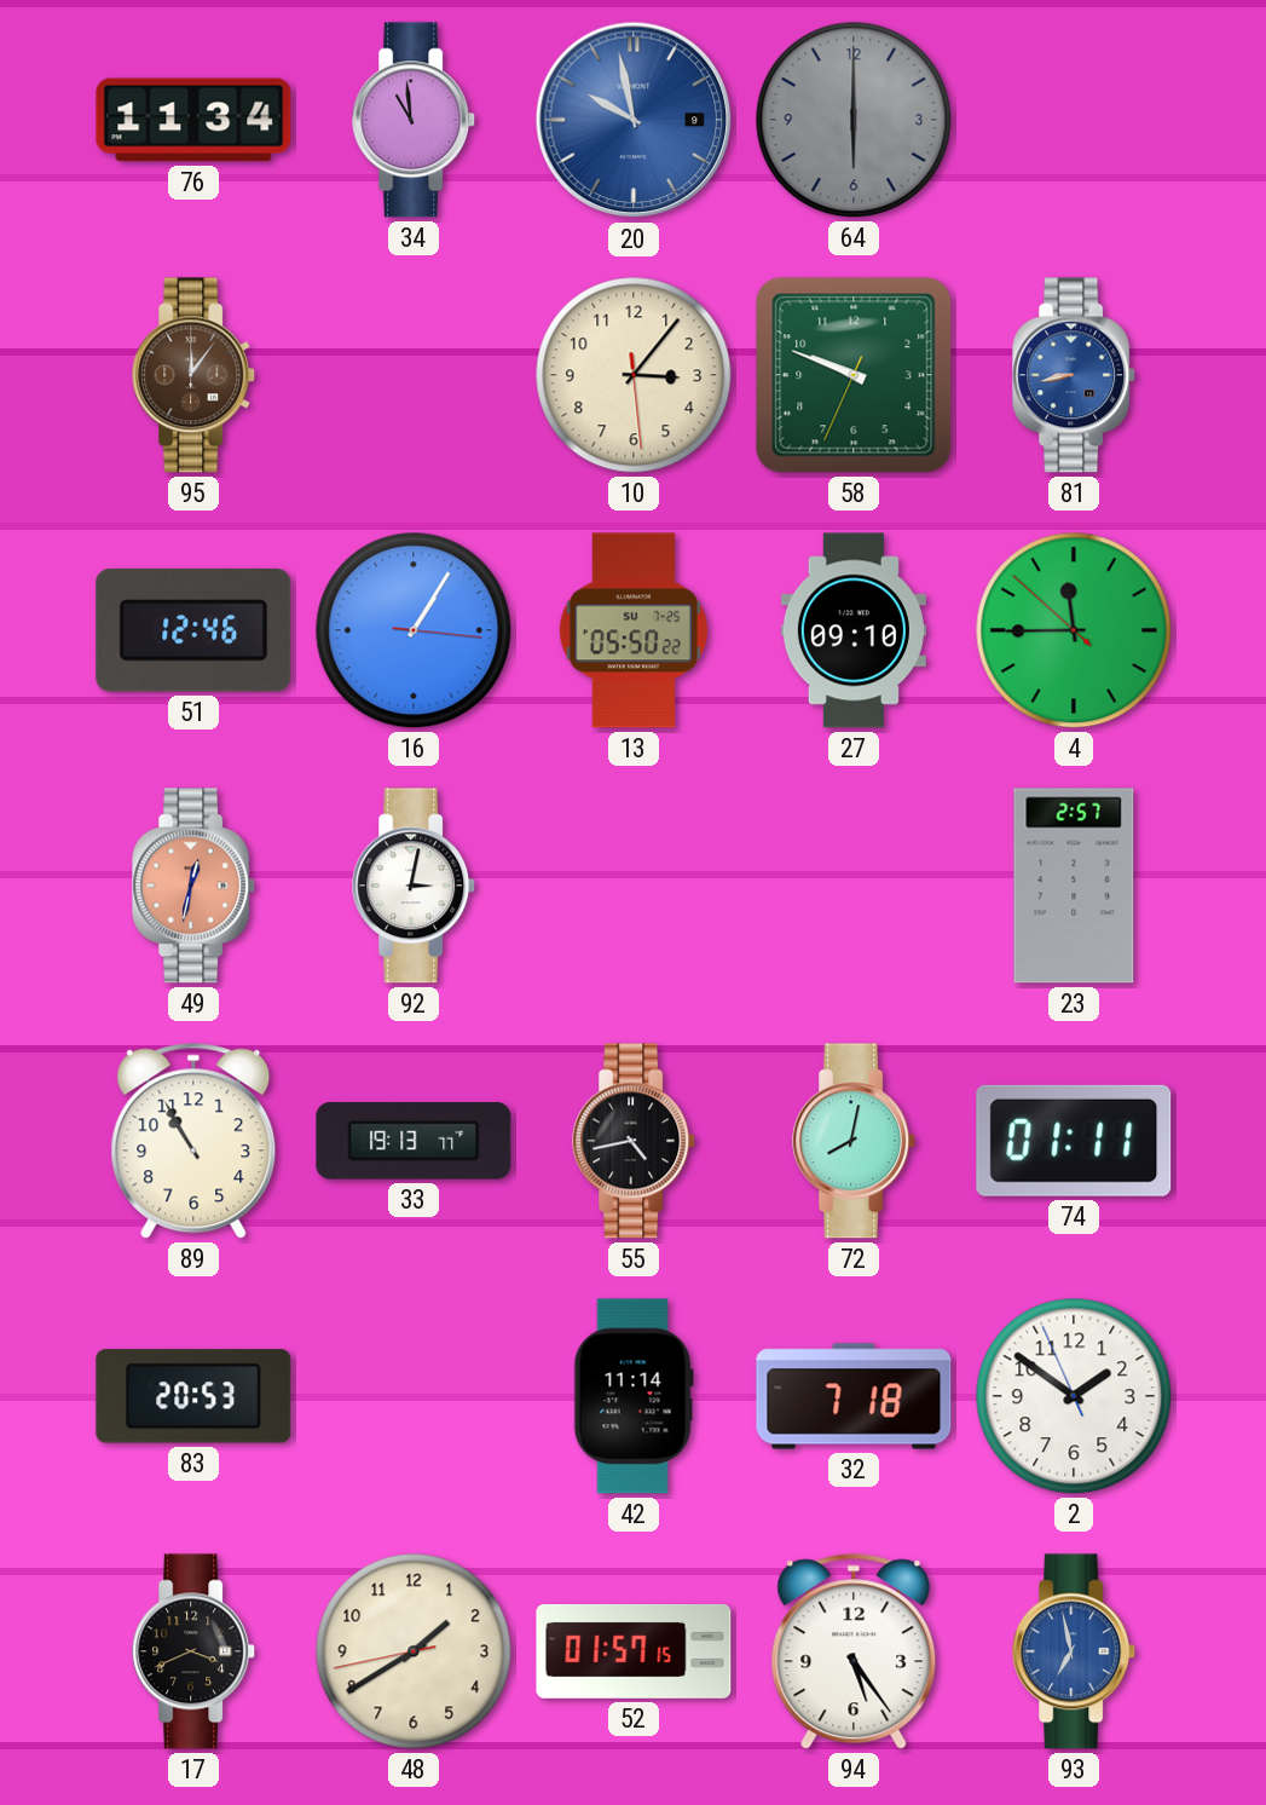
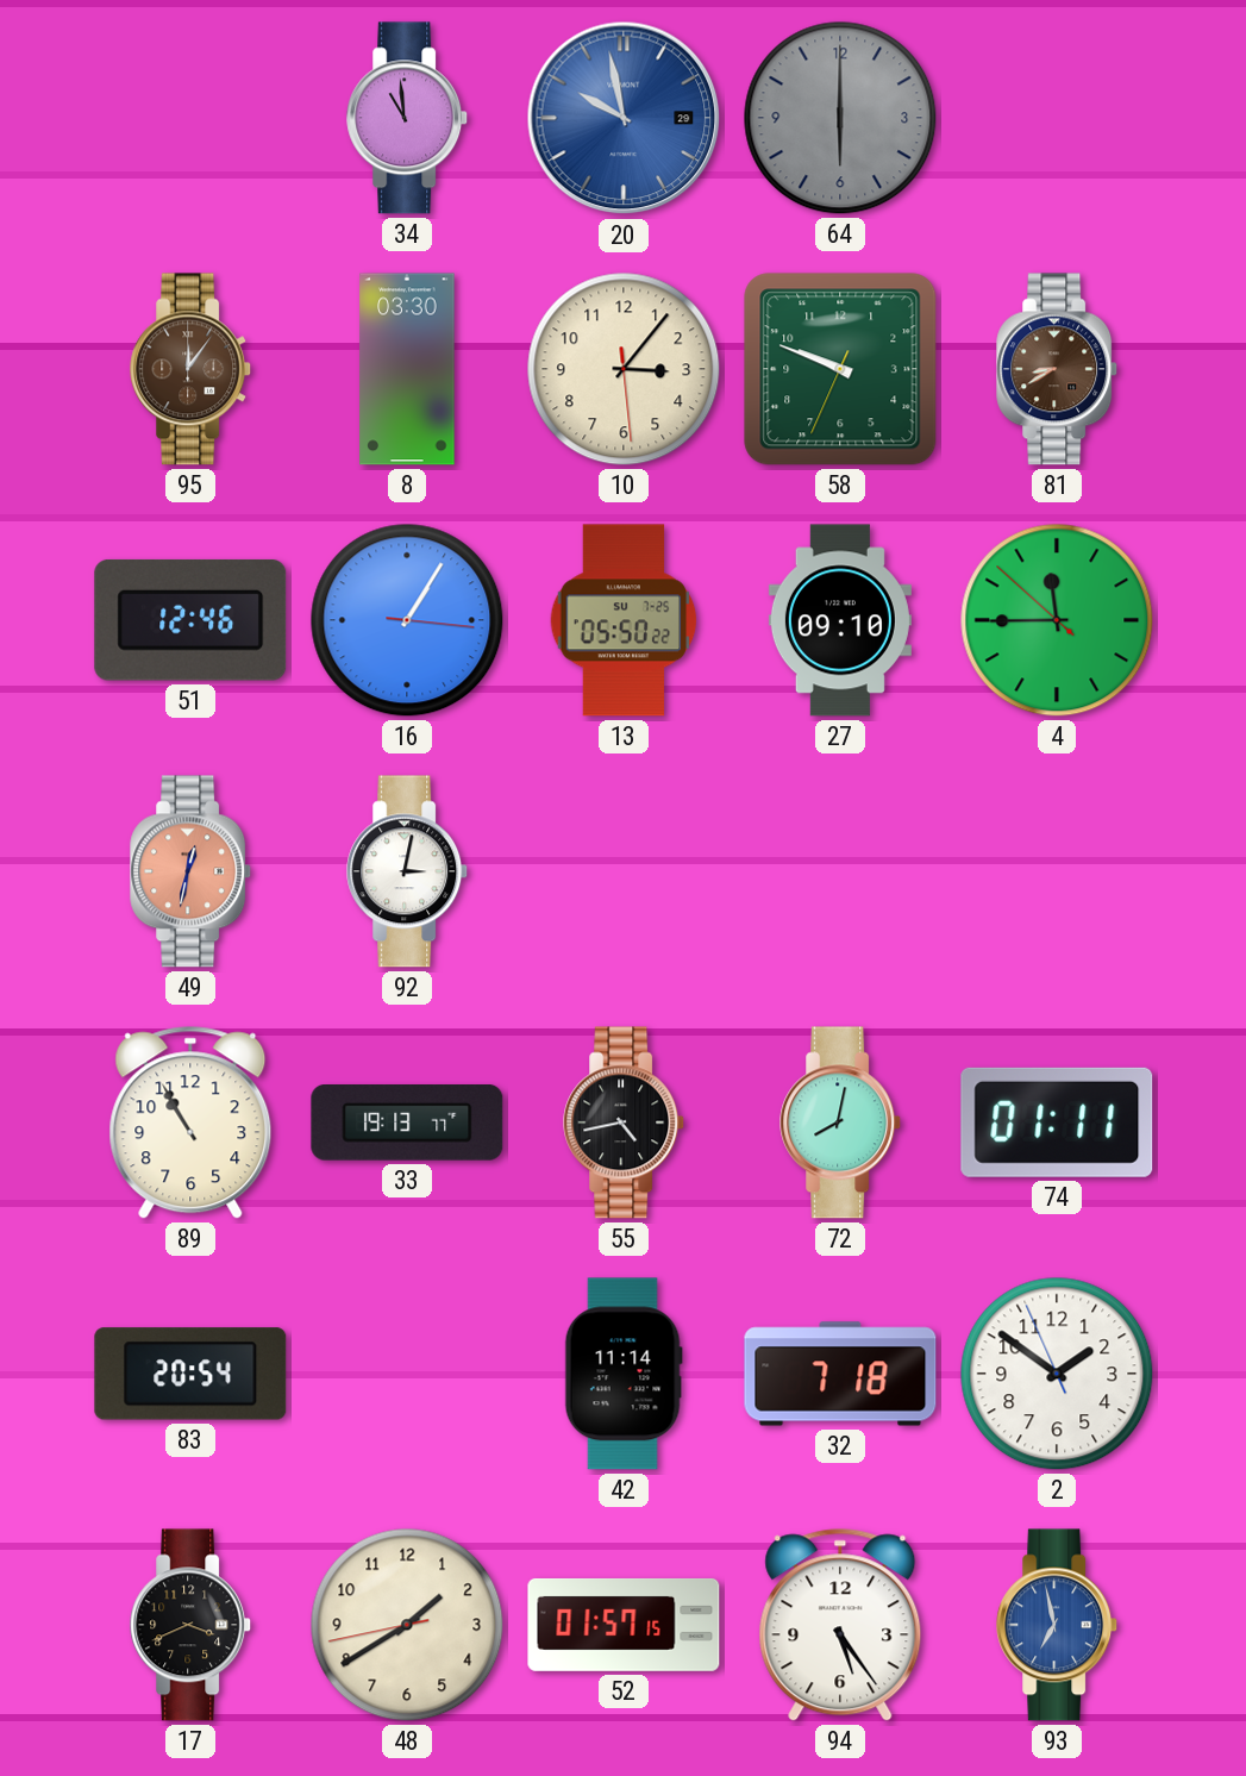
76: 11:34 -> none
20 date: 9 -> 29
8: none -> 03:30
81: 8:43 -> 8:40
81 dial: blue -> brown
23: 2:57 -> none
83: 20:53 -> 20:54
